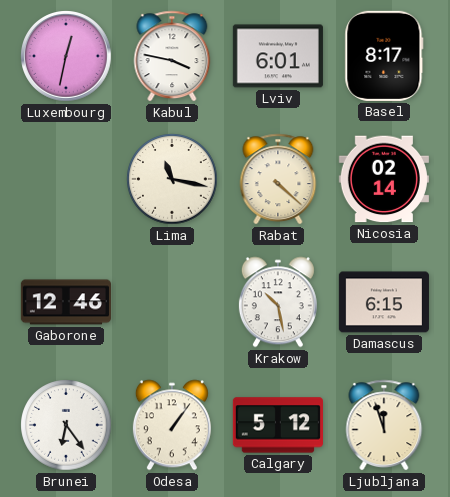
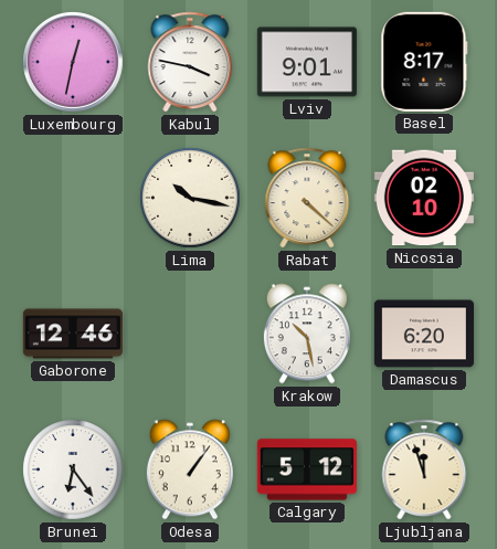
Lviv: 6:01 -> 9:01
Lima: 11:17 -> 10:17
Nicosia: 02:14 -> 02:10
Damascus: 6:15 -> 6:20
